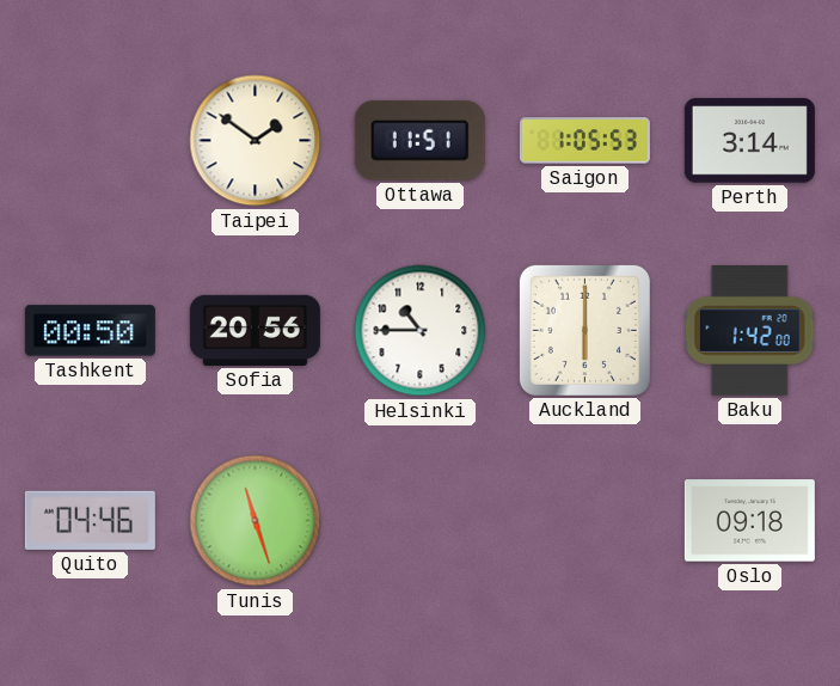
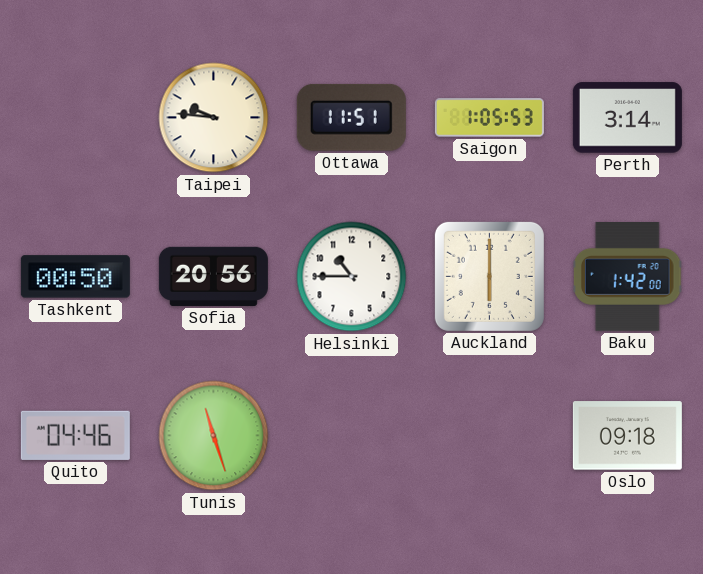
Taipei: 1:51 -> 9:46
